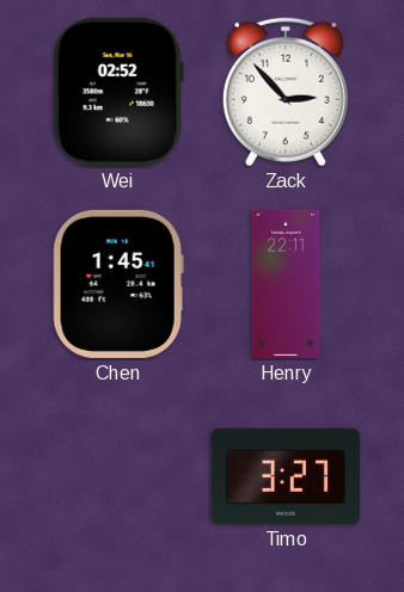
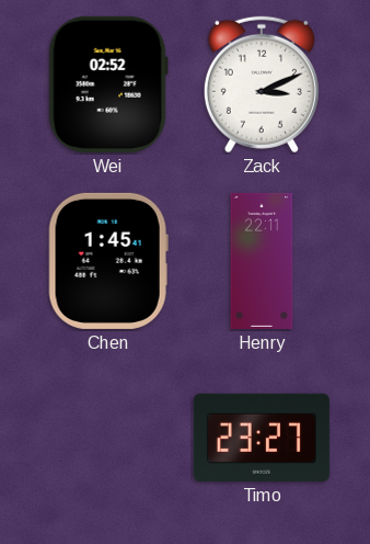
Zack: 2:53 -> 3:11
Timo: 3:27 -> 23:27
